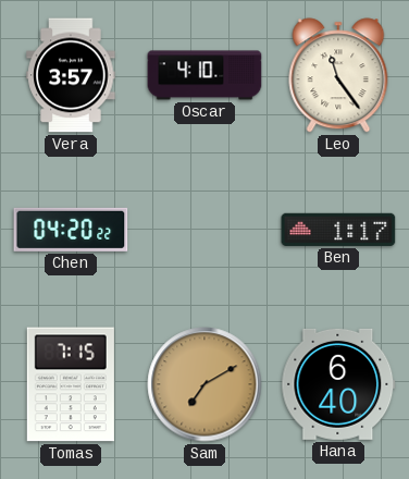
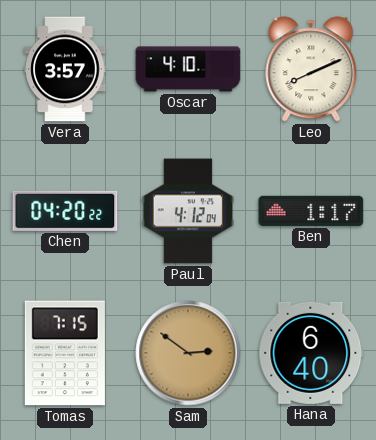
Leo: 11:24 -> 8:11
Paul: none -> 4:12
Sam: 7:10 -> 2:51
